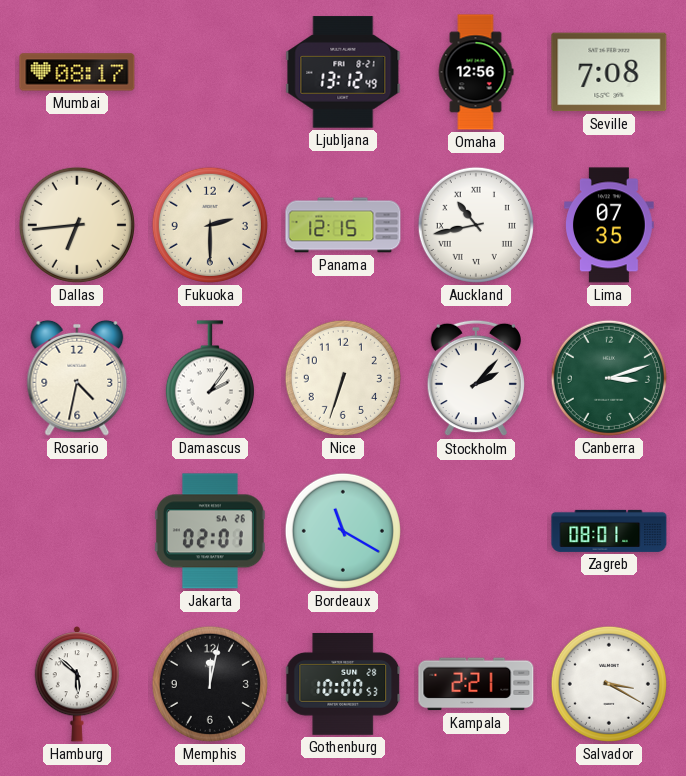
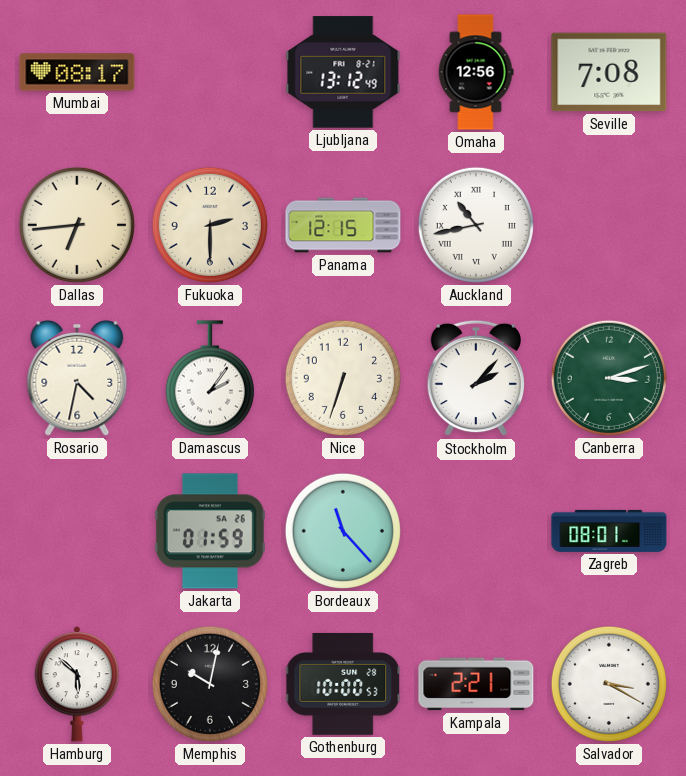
Lima: 07:35 -> none
Jakarta: 02:01 -> 01:59
Bordeaux: 11:20 -> 11:23
Memphis: 12:02 -> 10:02
